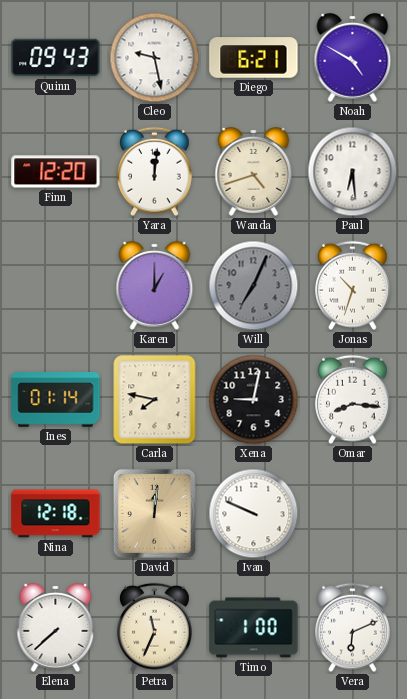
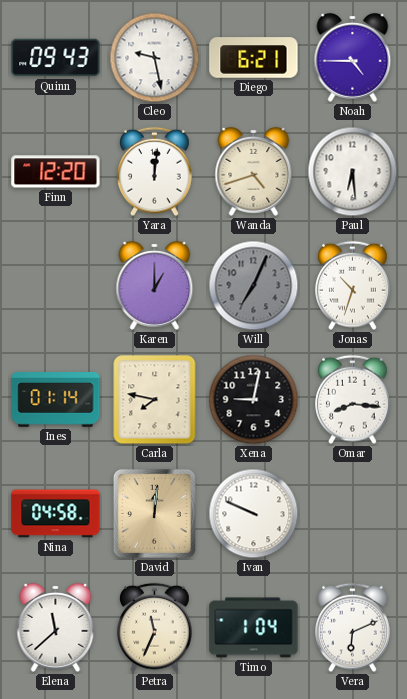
Noah: 4:50 -> 4:45
Nina: 12:18 -> 04:58
Elena: 7:38 -> 11:38
Timo: 1:00 -> 1:04
